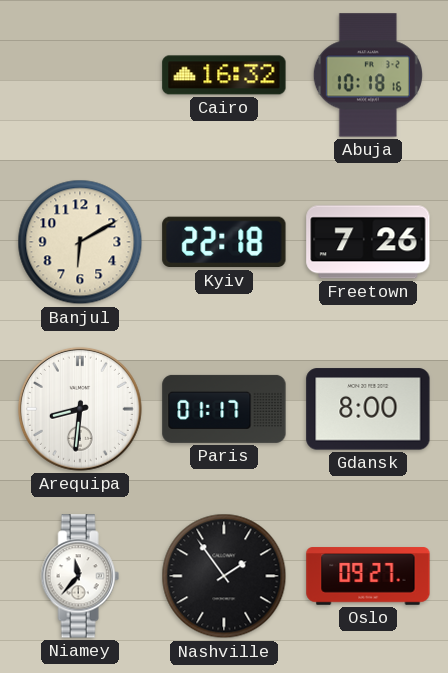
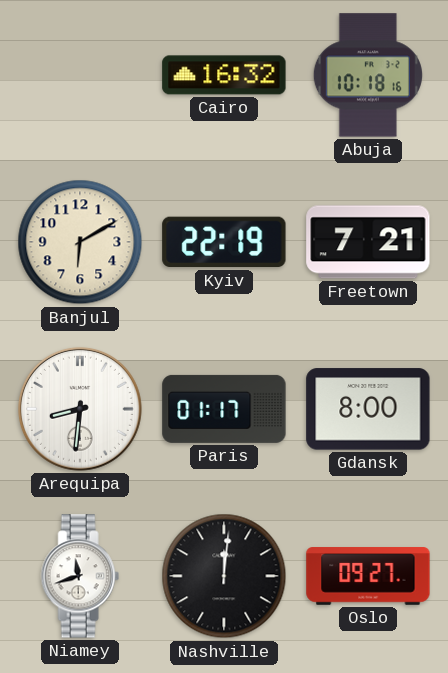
Kyiv: 22:18 -> 22:19
Freetown: 7:26 -> 7:21
Niamey: 11:37 -> 11:42
Nashville: 1:54 -> 12:01
